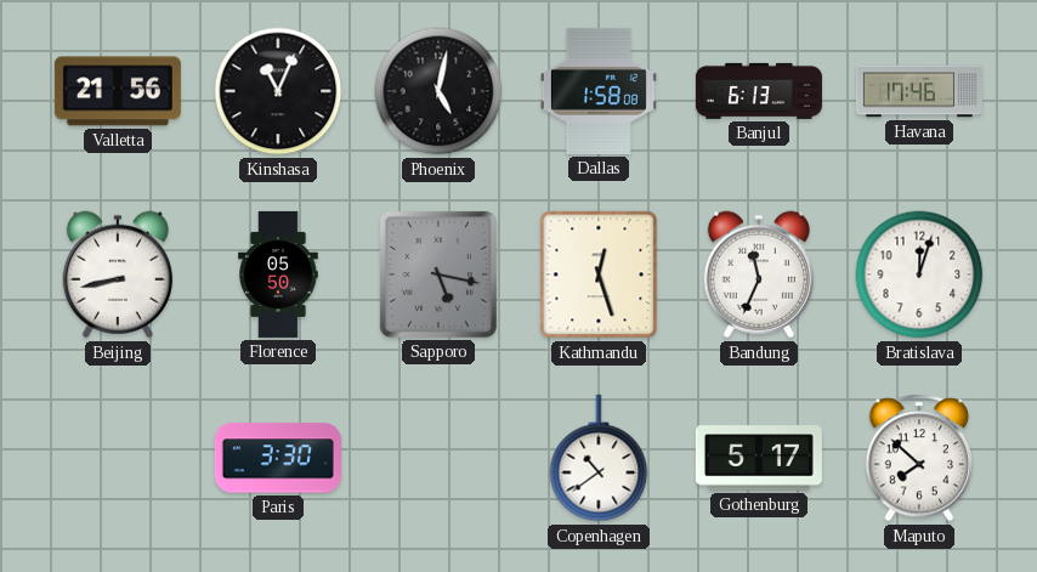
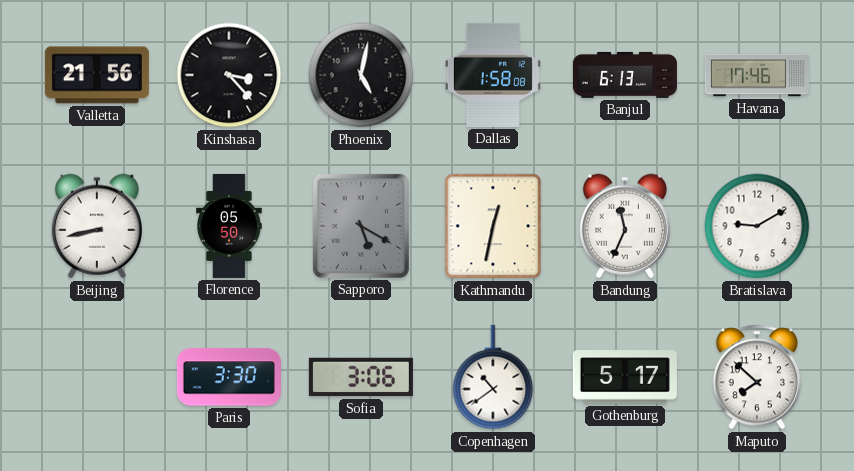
Kinshasa: 11:04 -> 3:23
Sapporo: 5:17 -> 5:20
Kathmandu: 12:27 -> 12:32
Bratislava: 12:03 -> 9:10
Sofia: none -> 3:06
